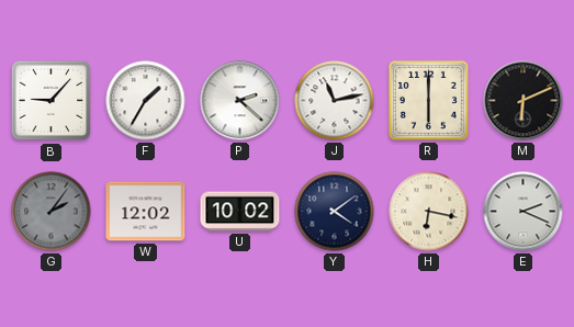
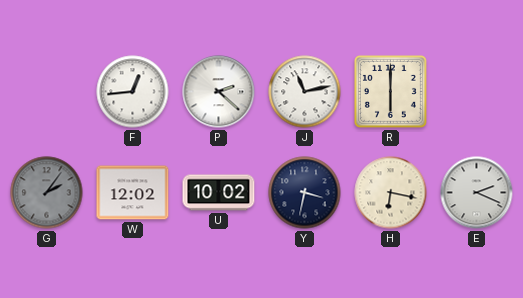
B: 9:07 -> none
F: 1:35 -> 12:44
M: 6:11 -> none
Y: 4:09 -> 3:32
